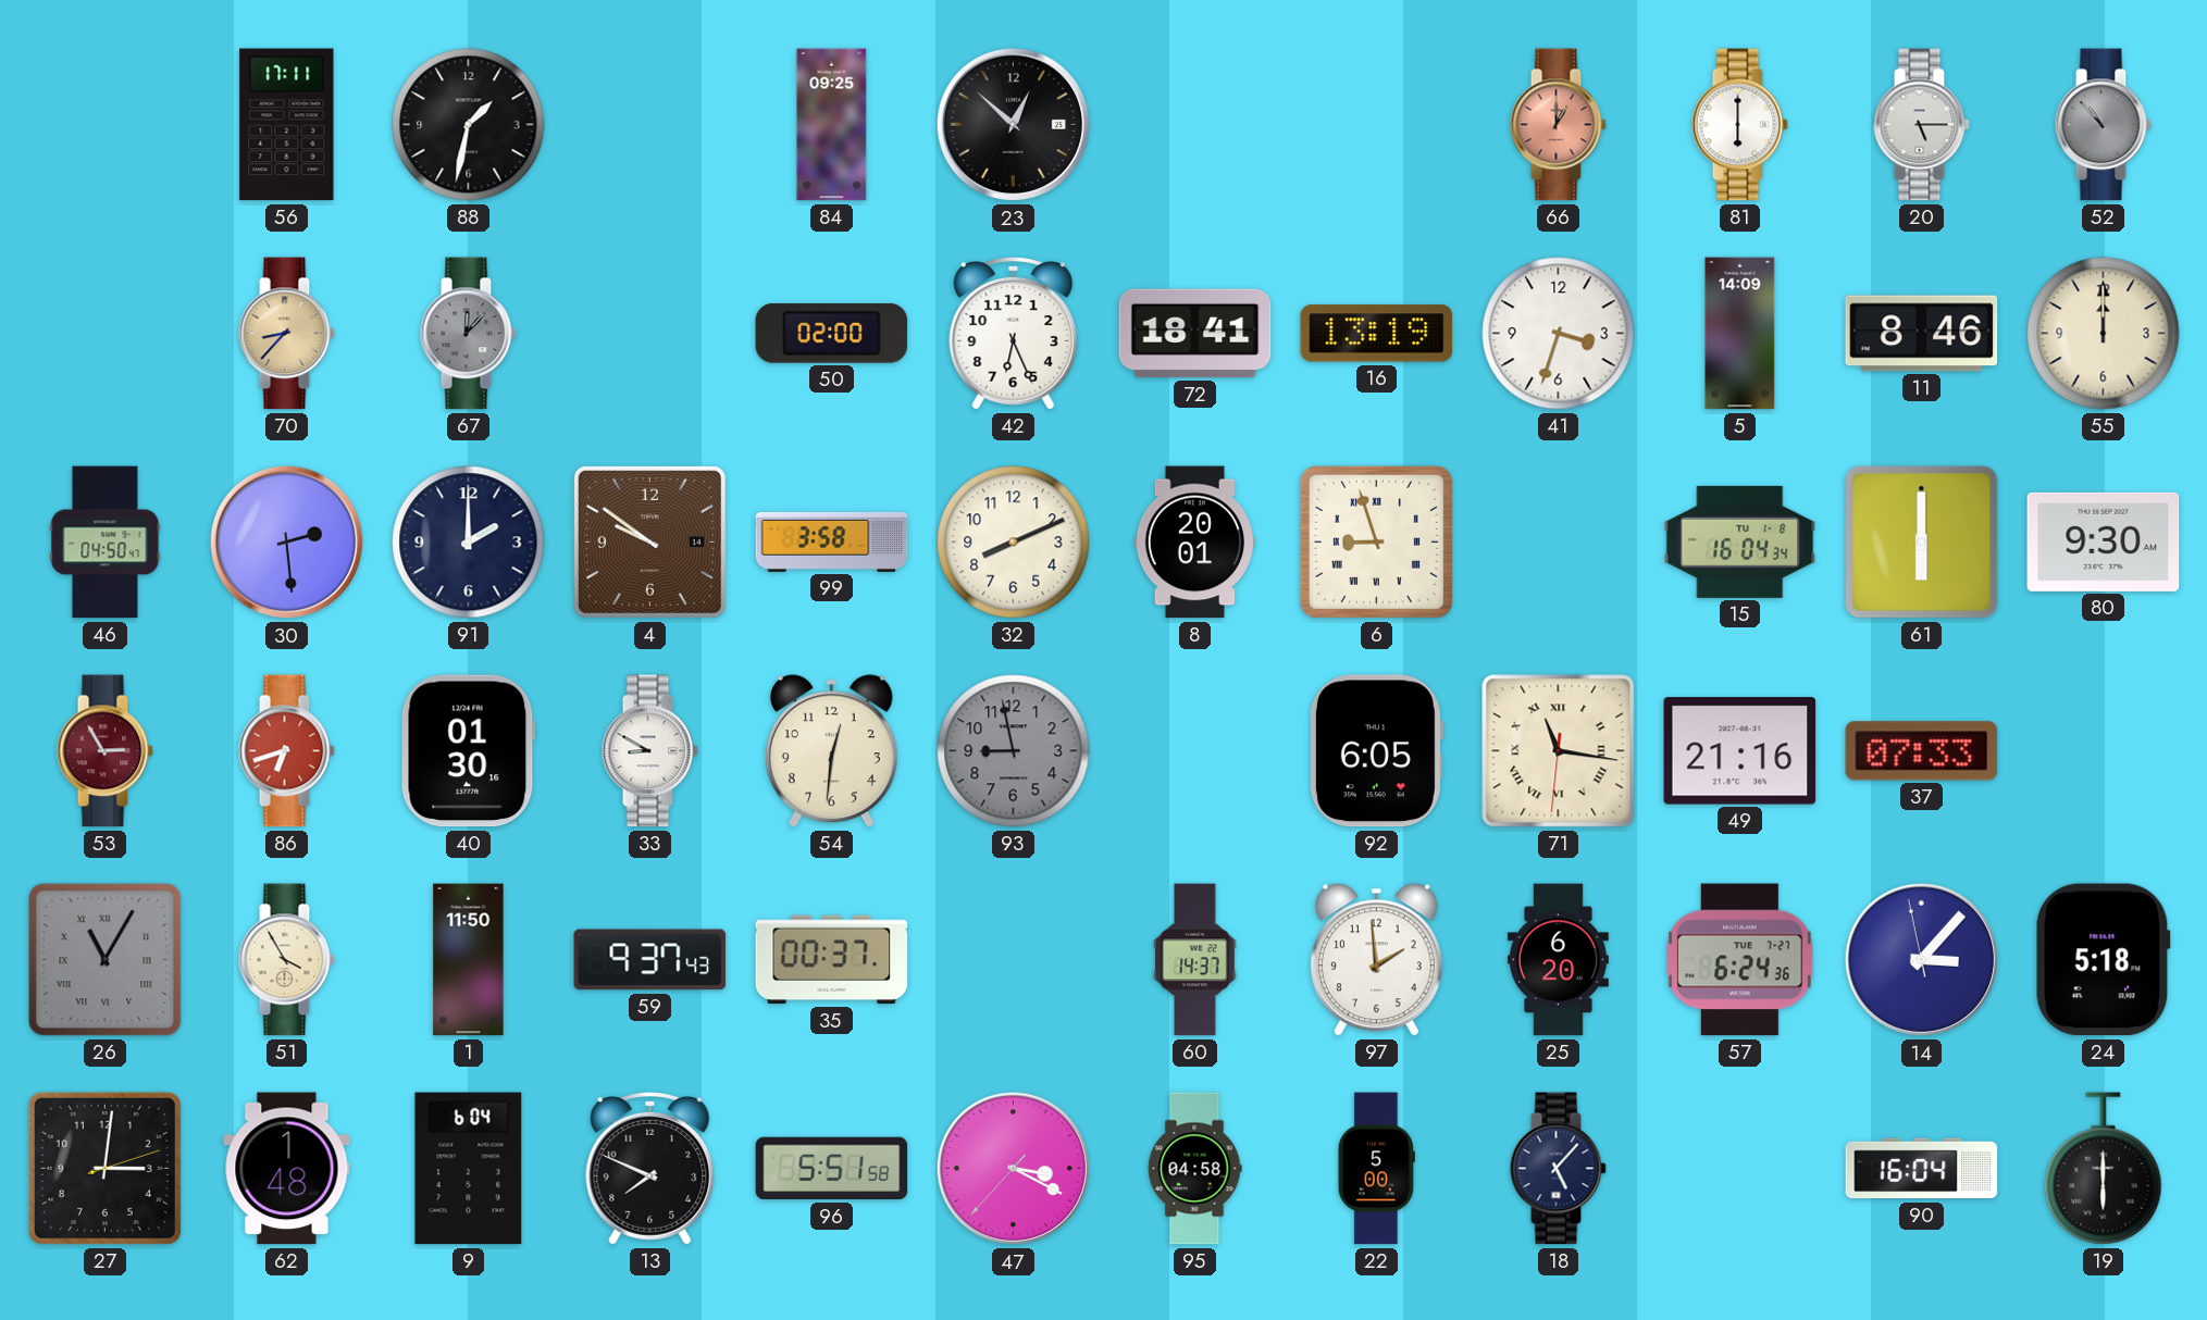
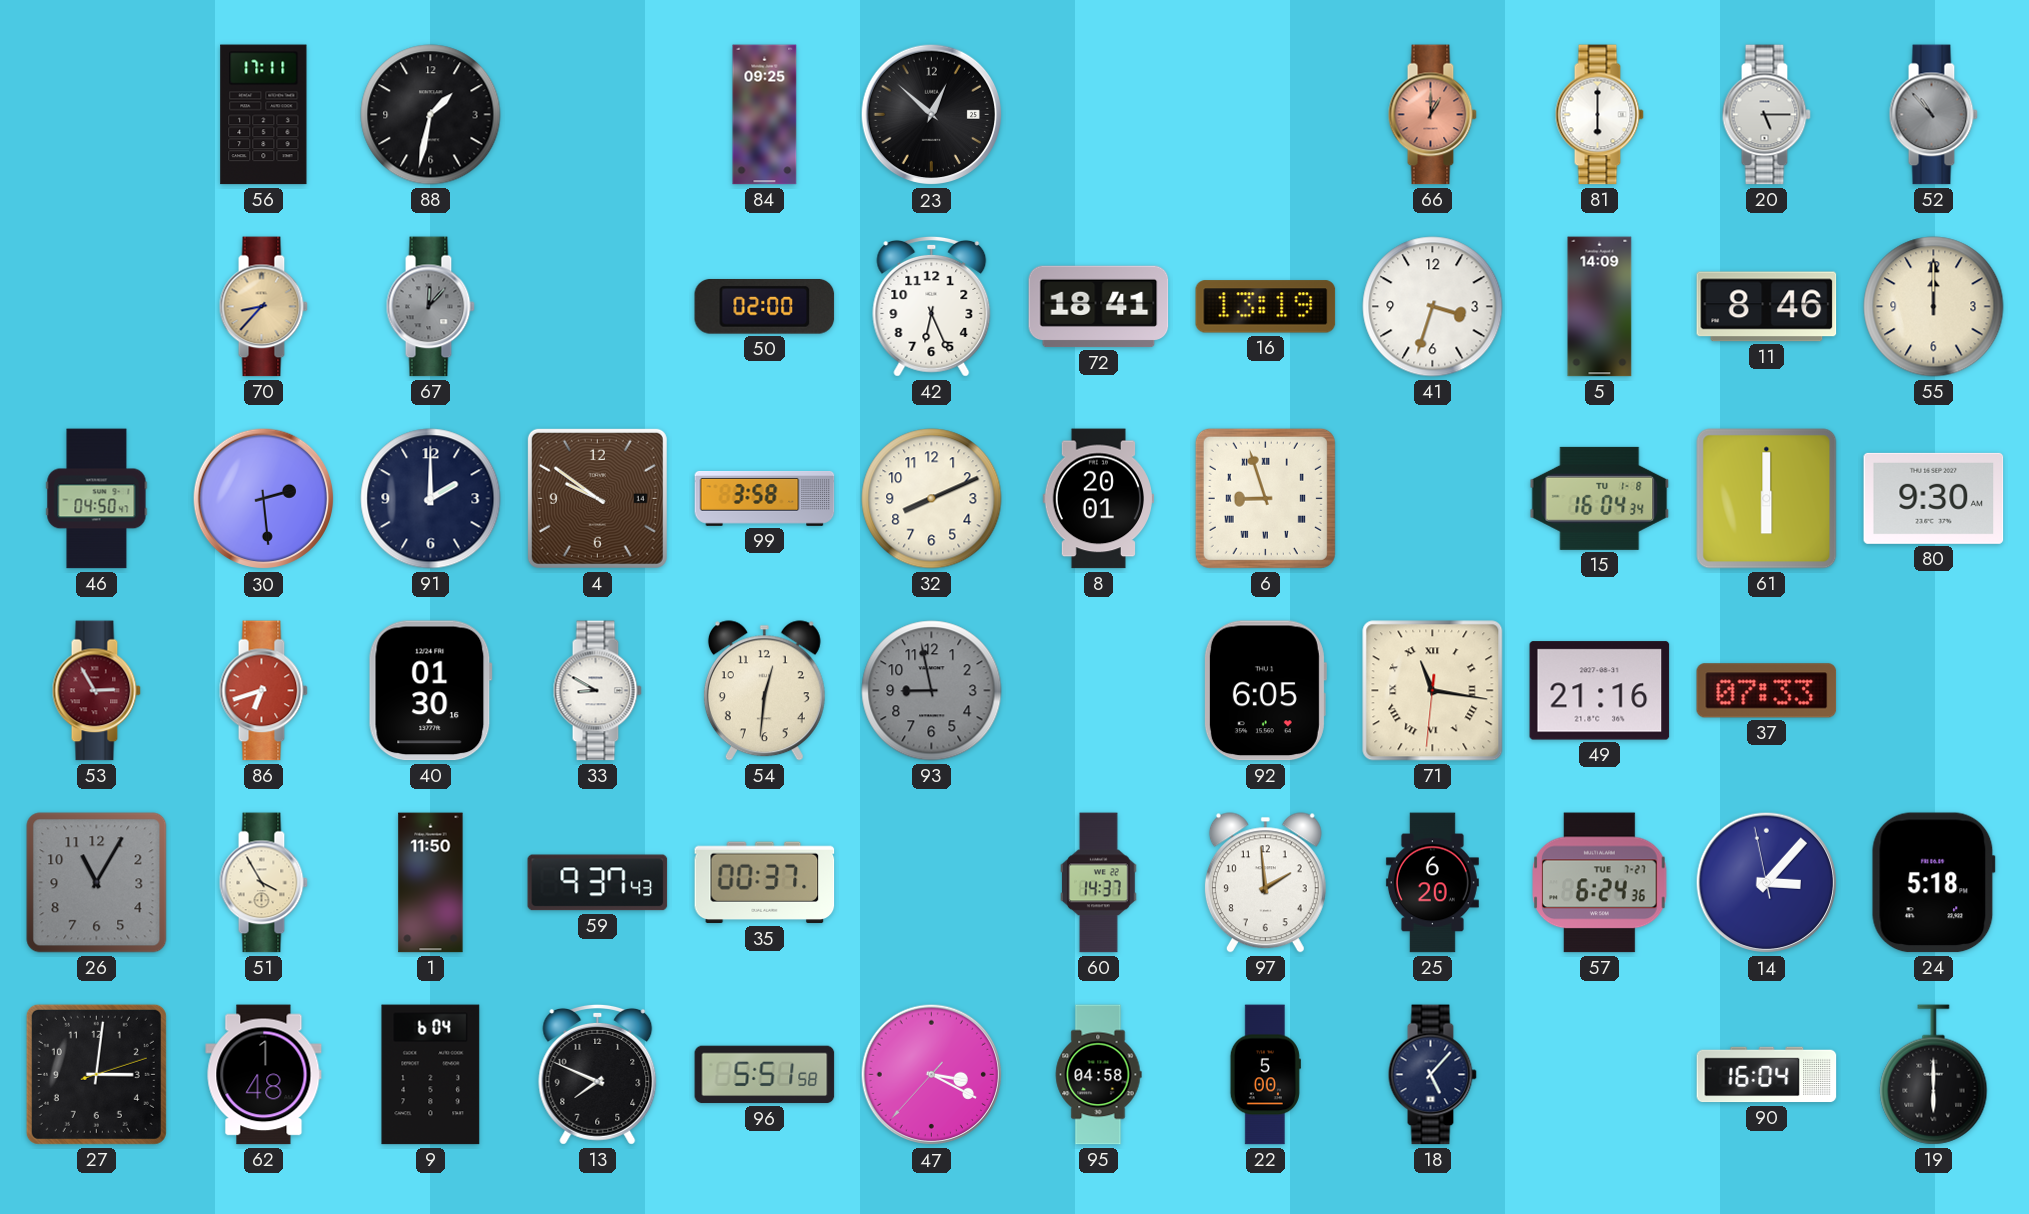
26 numerals: Roman -> Arabic
